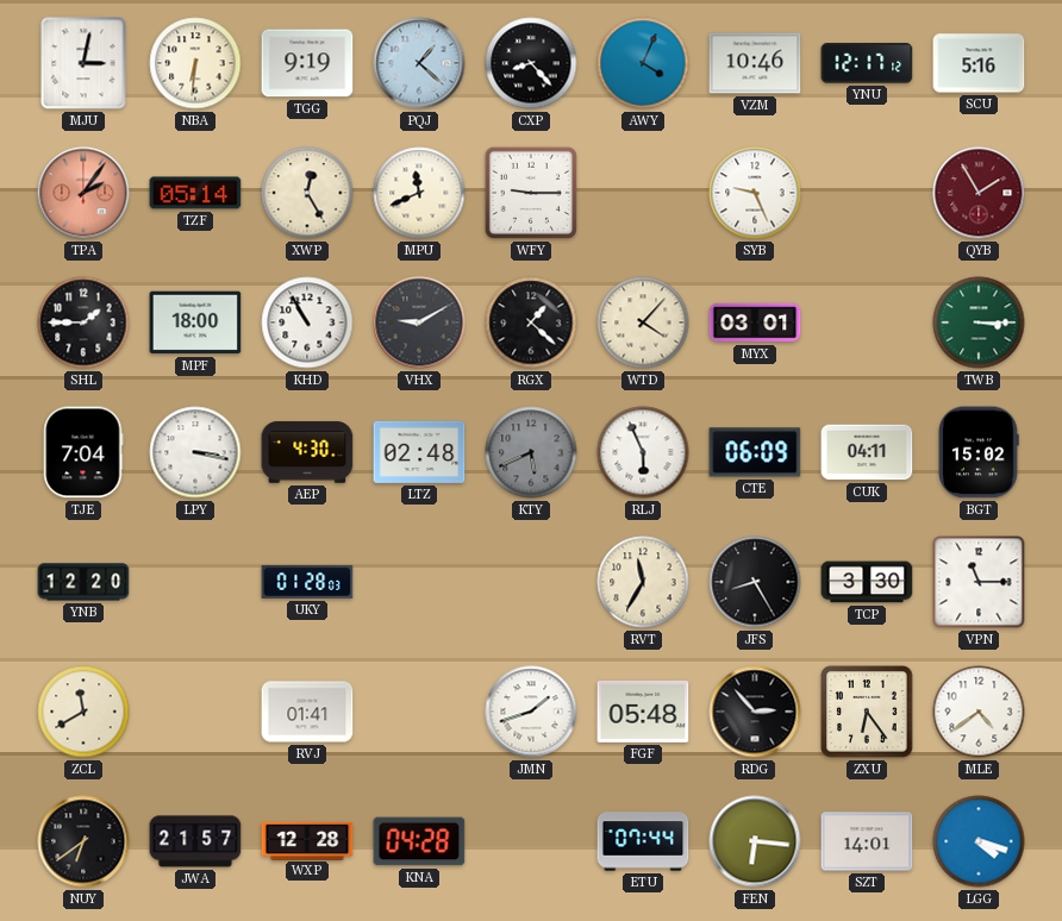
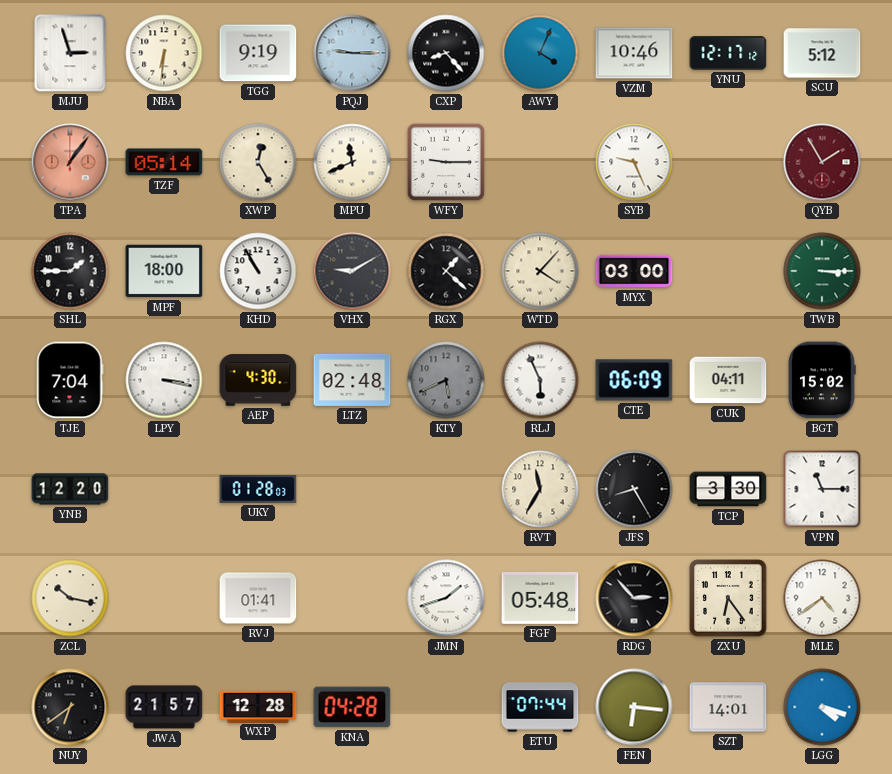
MJU: 3:02 -> 2:57
PQJ: 1:22 -> 9:15
SCU: 5:16 -> 5:12
TPA: 2:06 -> 1:06
MYX: 03:01 -> 03:00
ZCL: 11:40 -> 10:17
